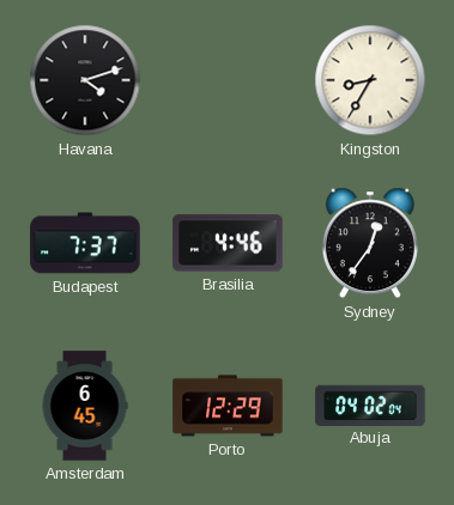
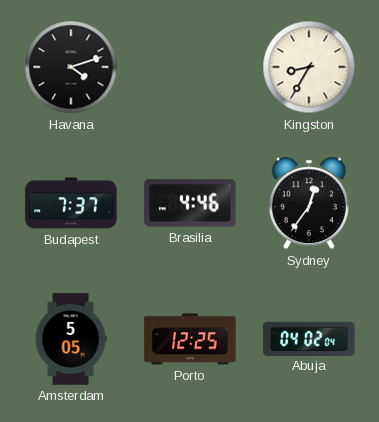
Amsterdam: 6:45 -> 5:05
Porto: 12:29 -> 12:25
